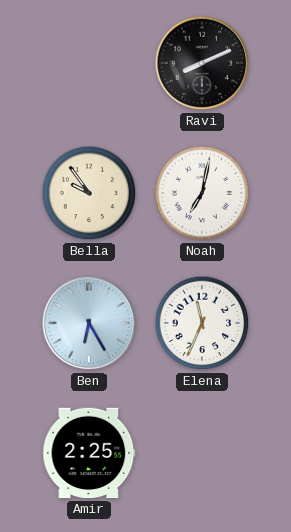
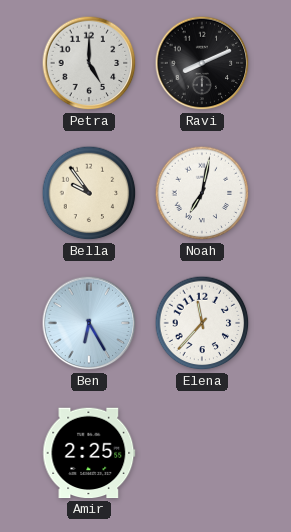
Petra: none -> 5:00
Elena: 11:34 -> 11:37
